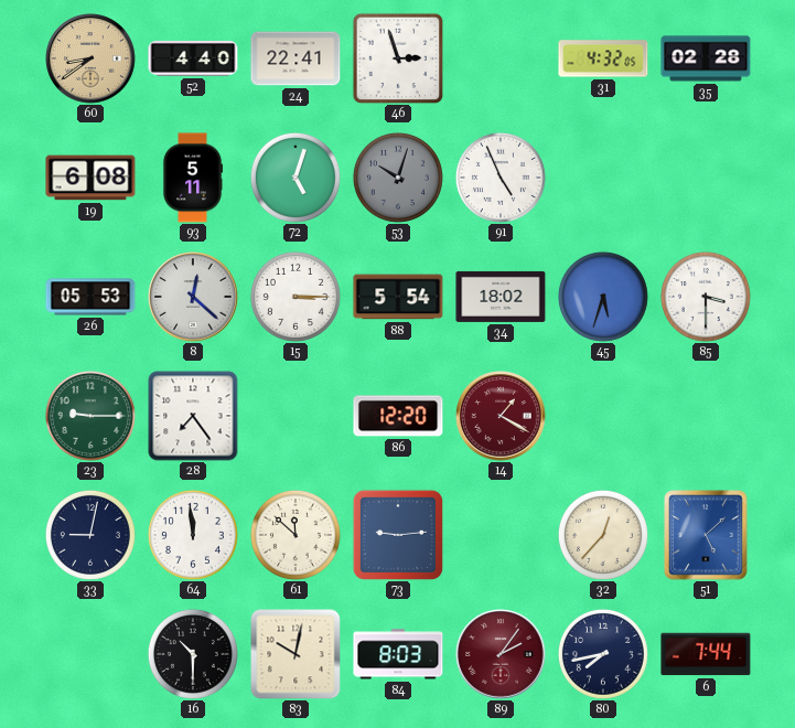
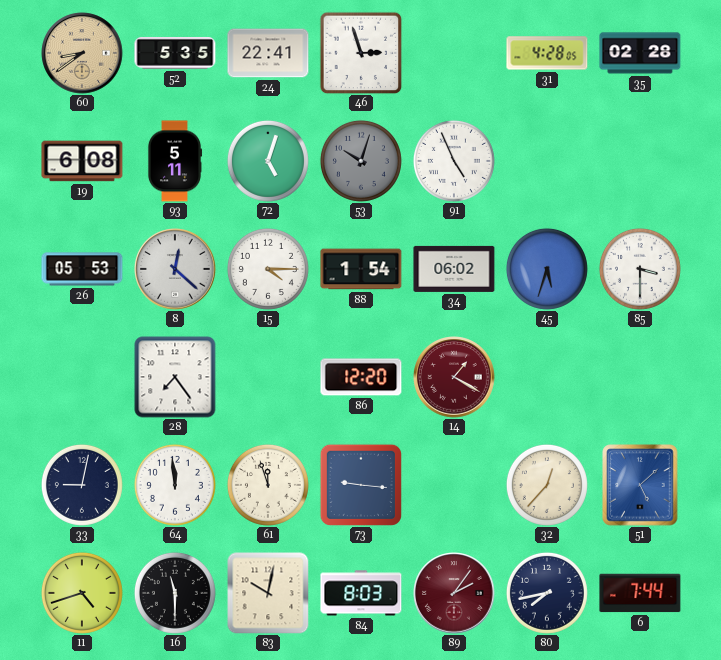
52: 4:40 -> 5:35
31: 4:32 -> 4:28
15: 3:15 -> 4:15
88: 5:54 -> 1:54
34: 18:02 -> 06:02
23: 9:15 -> none
61: 11:52 -> 11:57
73: 9:14 -> 9:16
11: none -> 4:42
16: 10:30 -> 11:30
